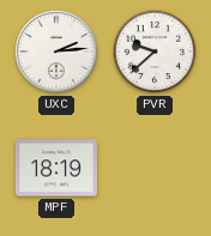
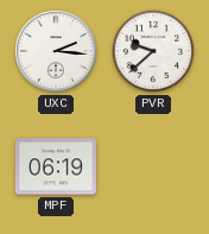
UXC: 2:14 -> 2:16
MPF: 18:19 -> 06:19
